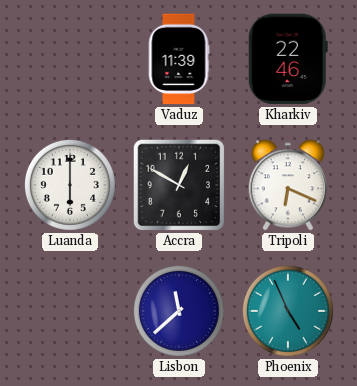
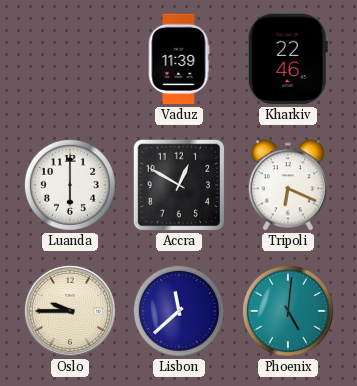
Oslo: none -> 9:45
Phoenix: 4:56 -> 5:01
